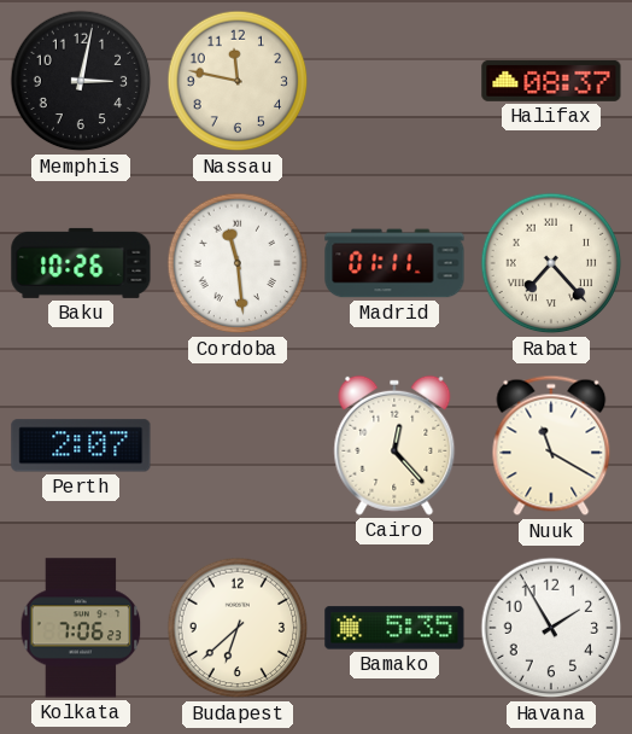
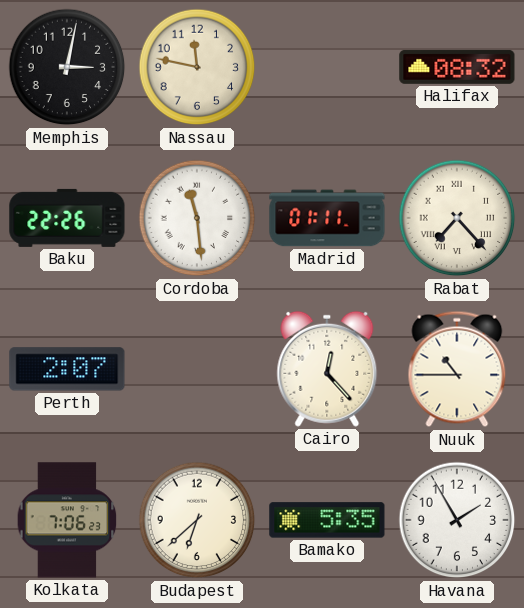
Halifax: 08:37 -> 08:32
Baku: 10:26 -> 22:26
Nuuk: 11:20 -> 10:45
